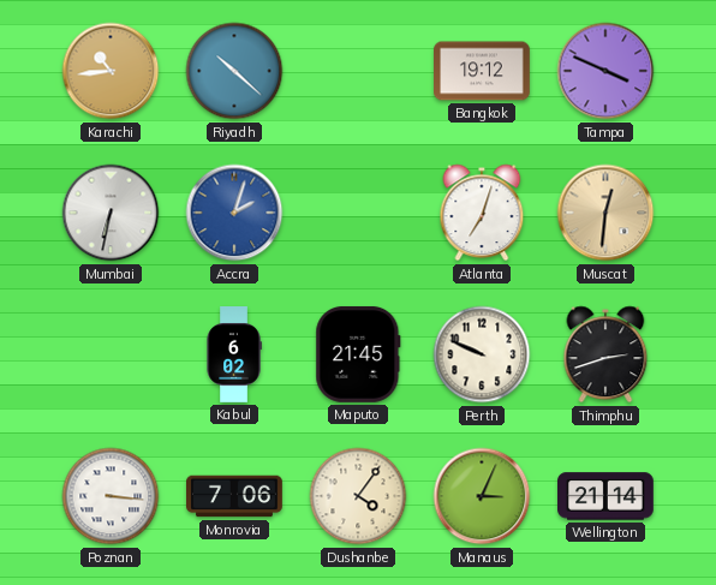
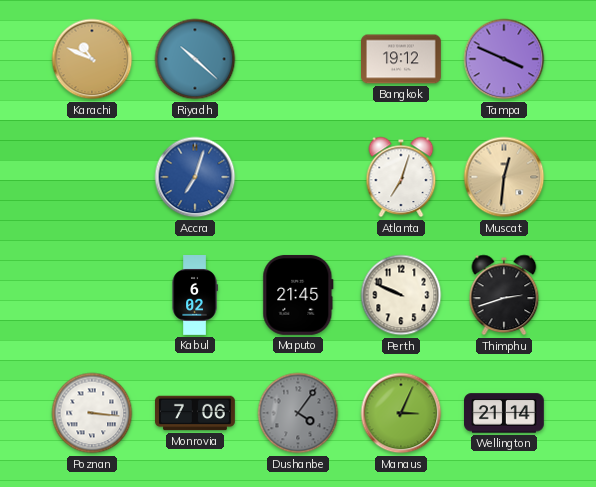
Karachi: 10:44 -> 10:49
Mumbai: 6:32 -> none
Accra: 2:03 -> 7:03
Dushanbe dial: cream -> grey
